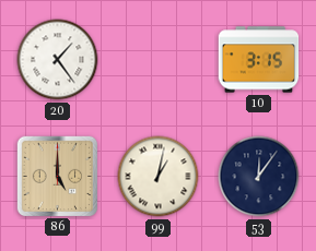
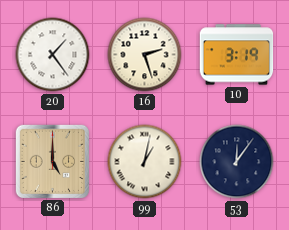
16: none -> 2:27
10: 3:15 -> 3:19
